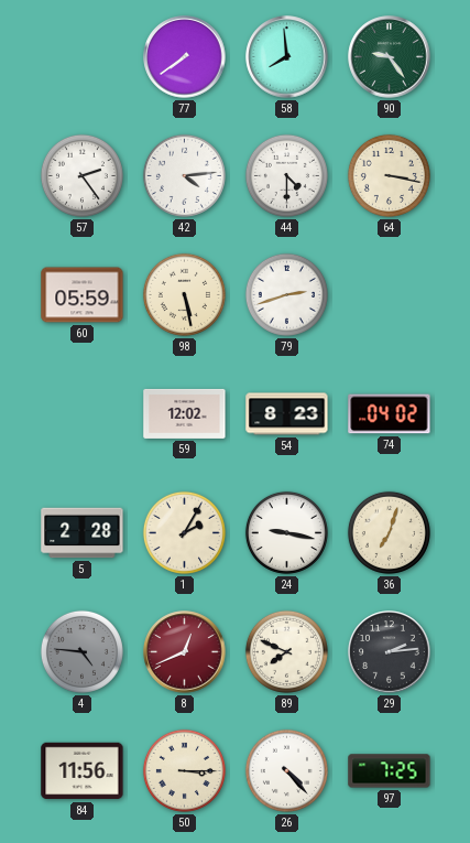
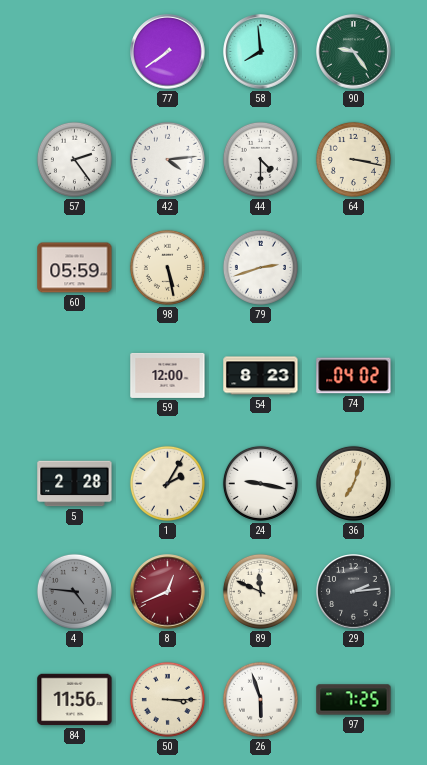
59: 12:02 -> 12:00
89: 7:49 -> 11:49
26: 4:23 -> 5:57
